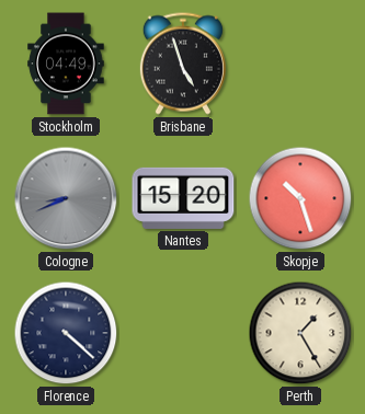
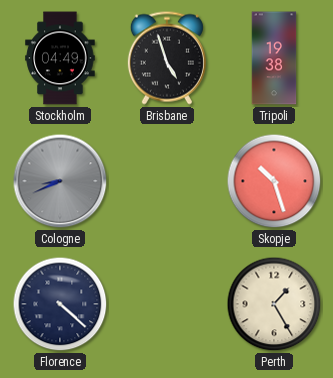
Tripoli: none -> 19:38
Nantes: 15:20 -> none
